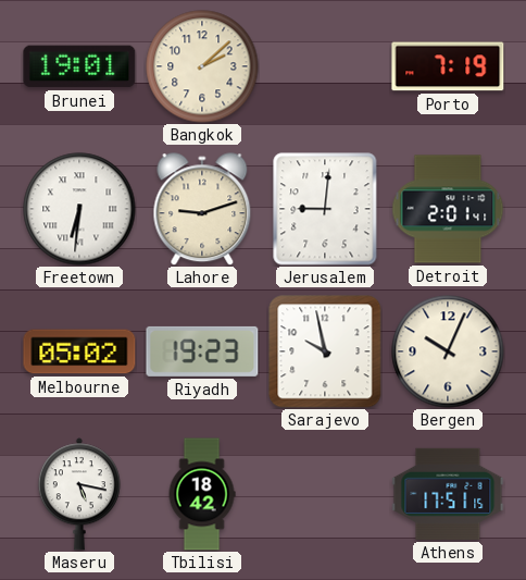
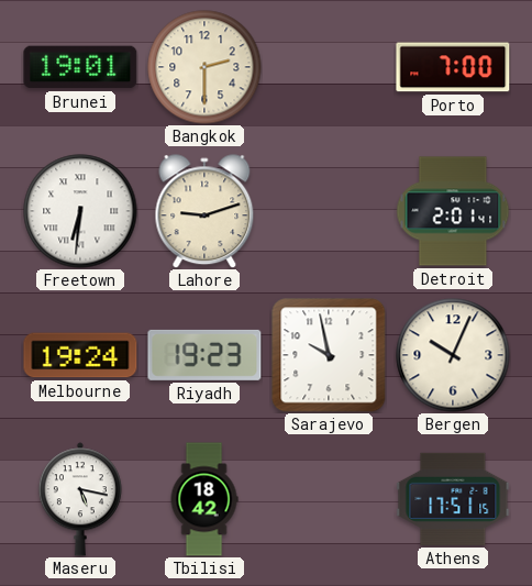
Bangkok: 2:08 -> 2:30
Porto: 7:19 -> 7:00
Jerusalem: 9:01 -> none
Melbourne: 05:02 -> 19:24
